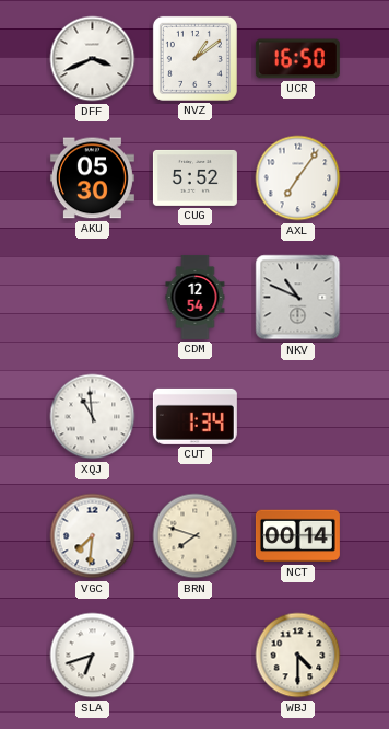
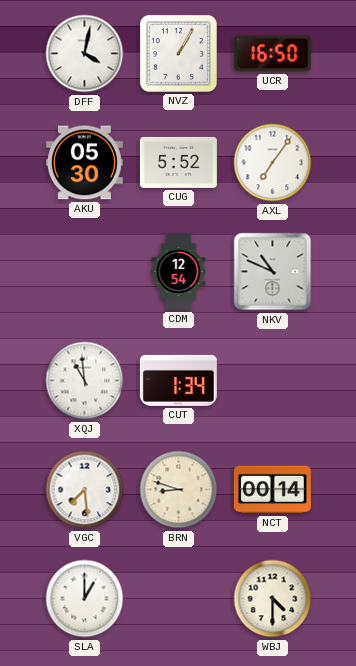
DFF: 3:41 -> 4:02
NVZ: 1:09 -> 1:05
VGC: 7:31 -> 7:29
BRN: 7:48 -> 8:48
SLA: 6:42 -> 1:00
